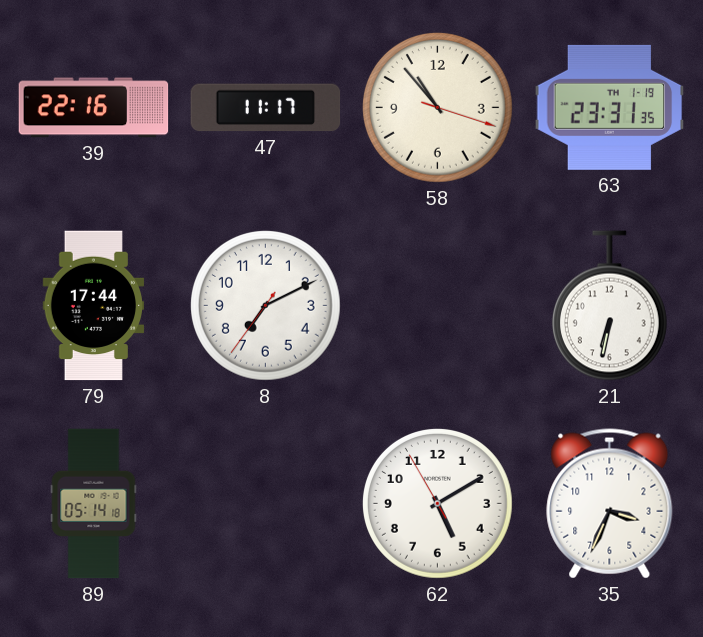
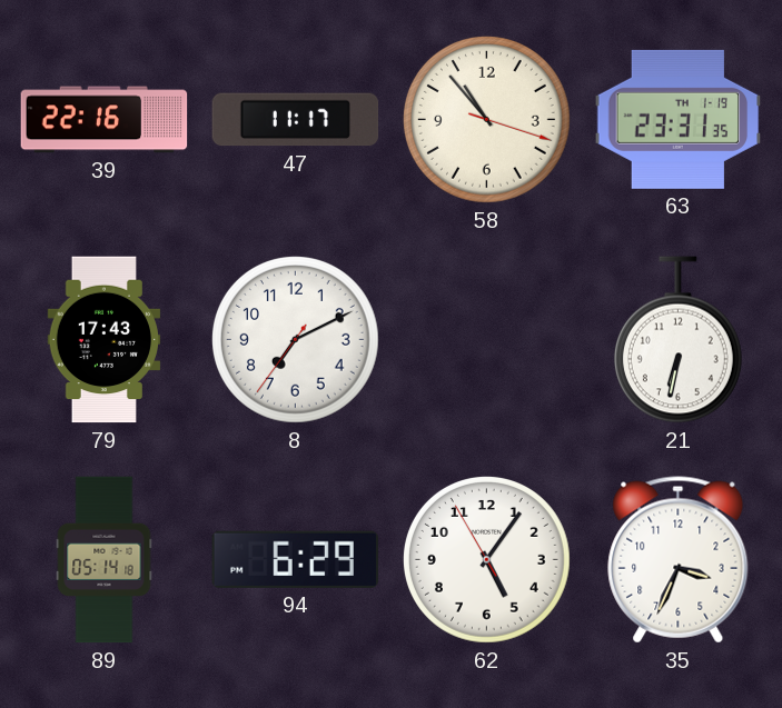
79: 17:44 -> 17:43
94: none -> 6:29
62: 5:09 -> 5:05
